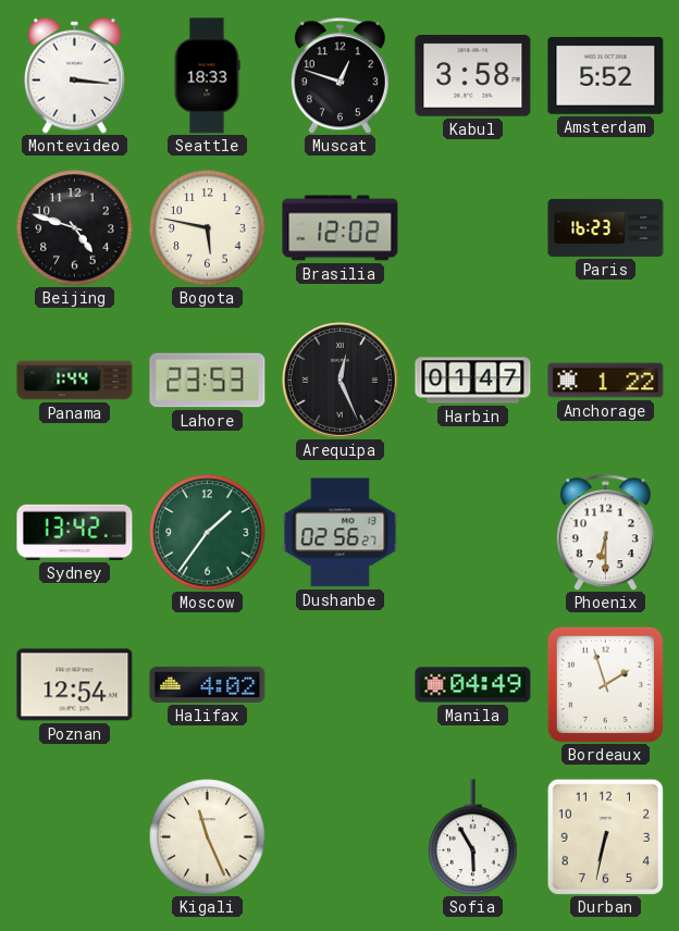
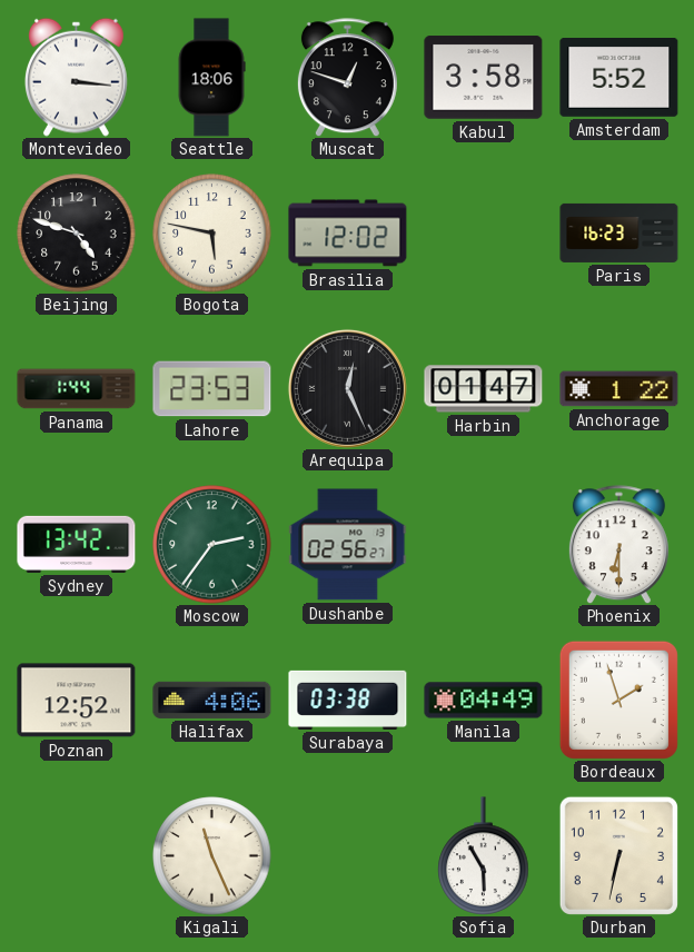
Seattle: 18:33 -> 18:06
Moscow: 1:36 -> 2:36
Poznan: 12:54 -> 12:52
Halifax: 4:02 -> 4:06
Surabaya: none -> 03:38
